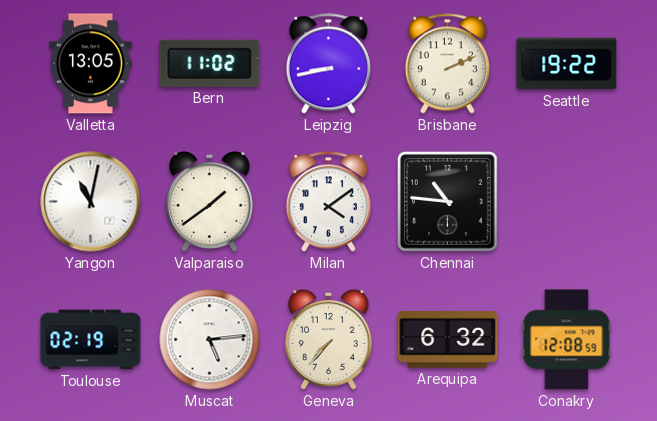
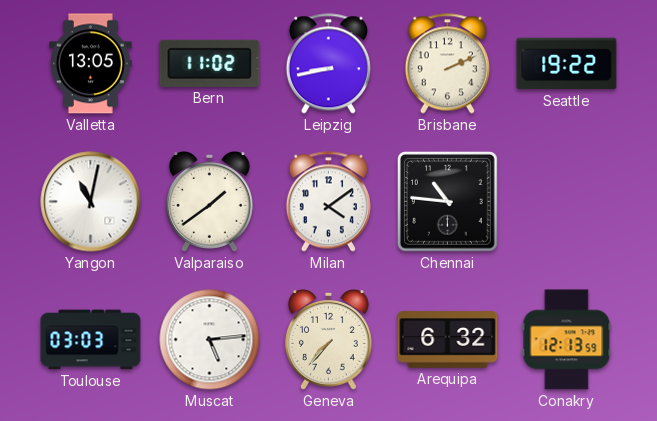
Toulouse: 02:19 -> 03:03
Conakry: 12:08 -> 12:13
